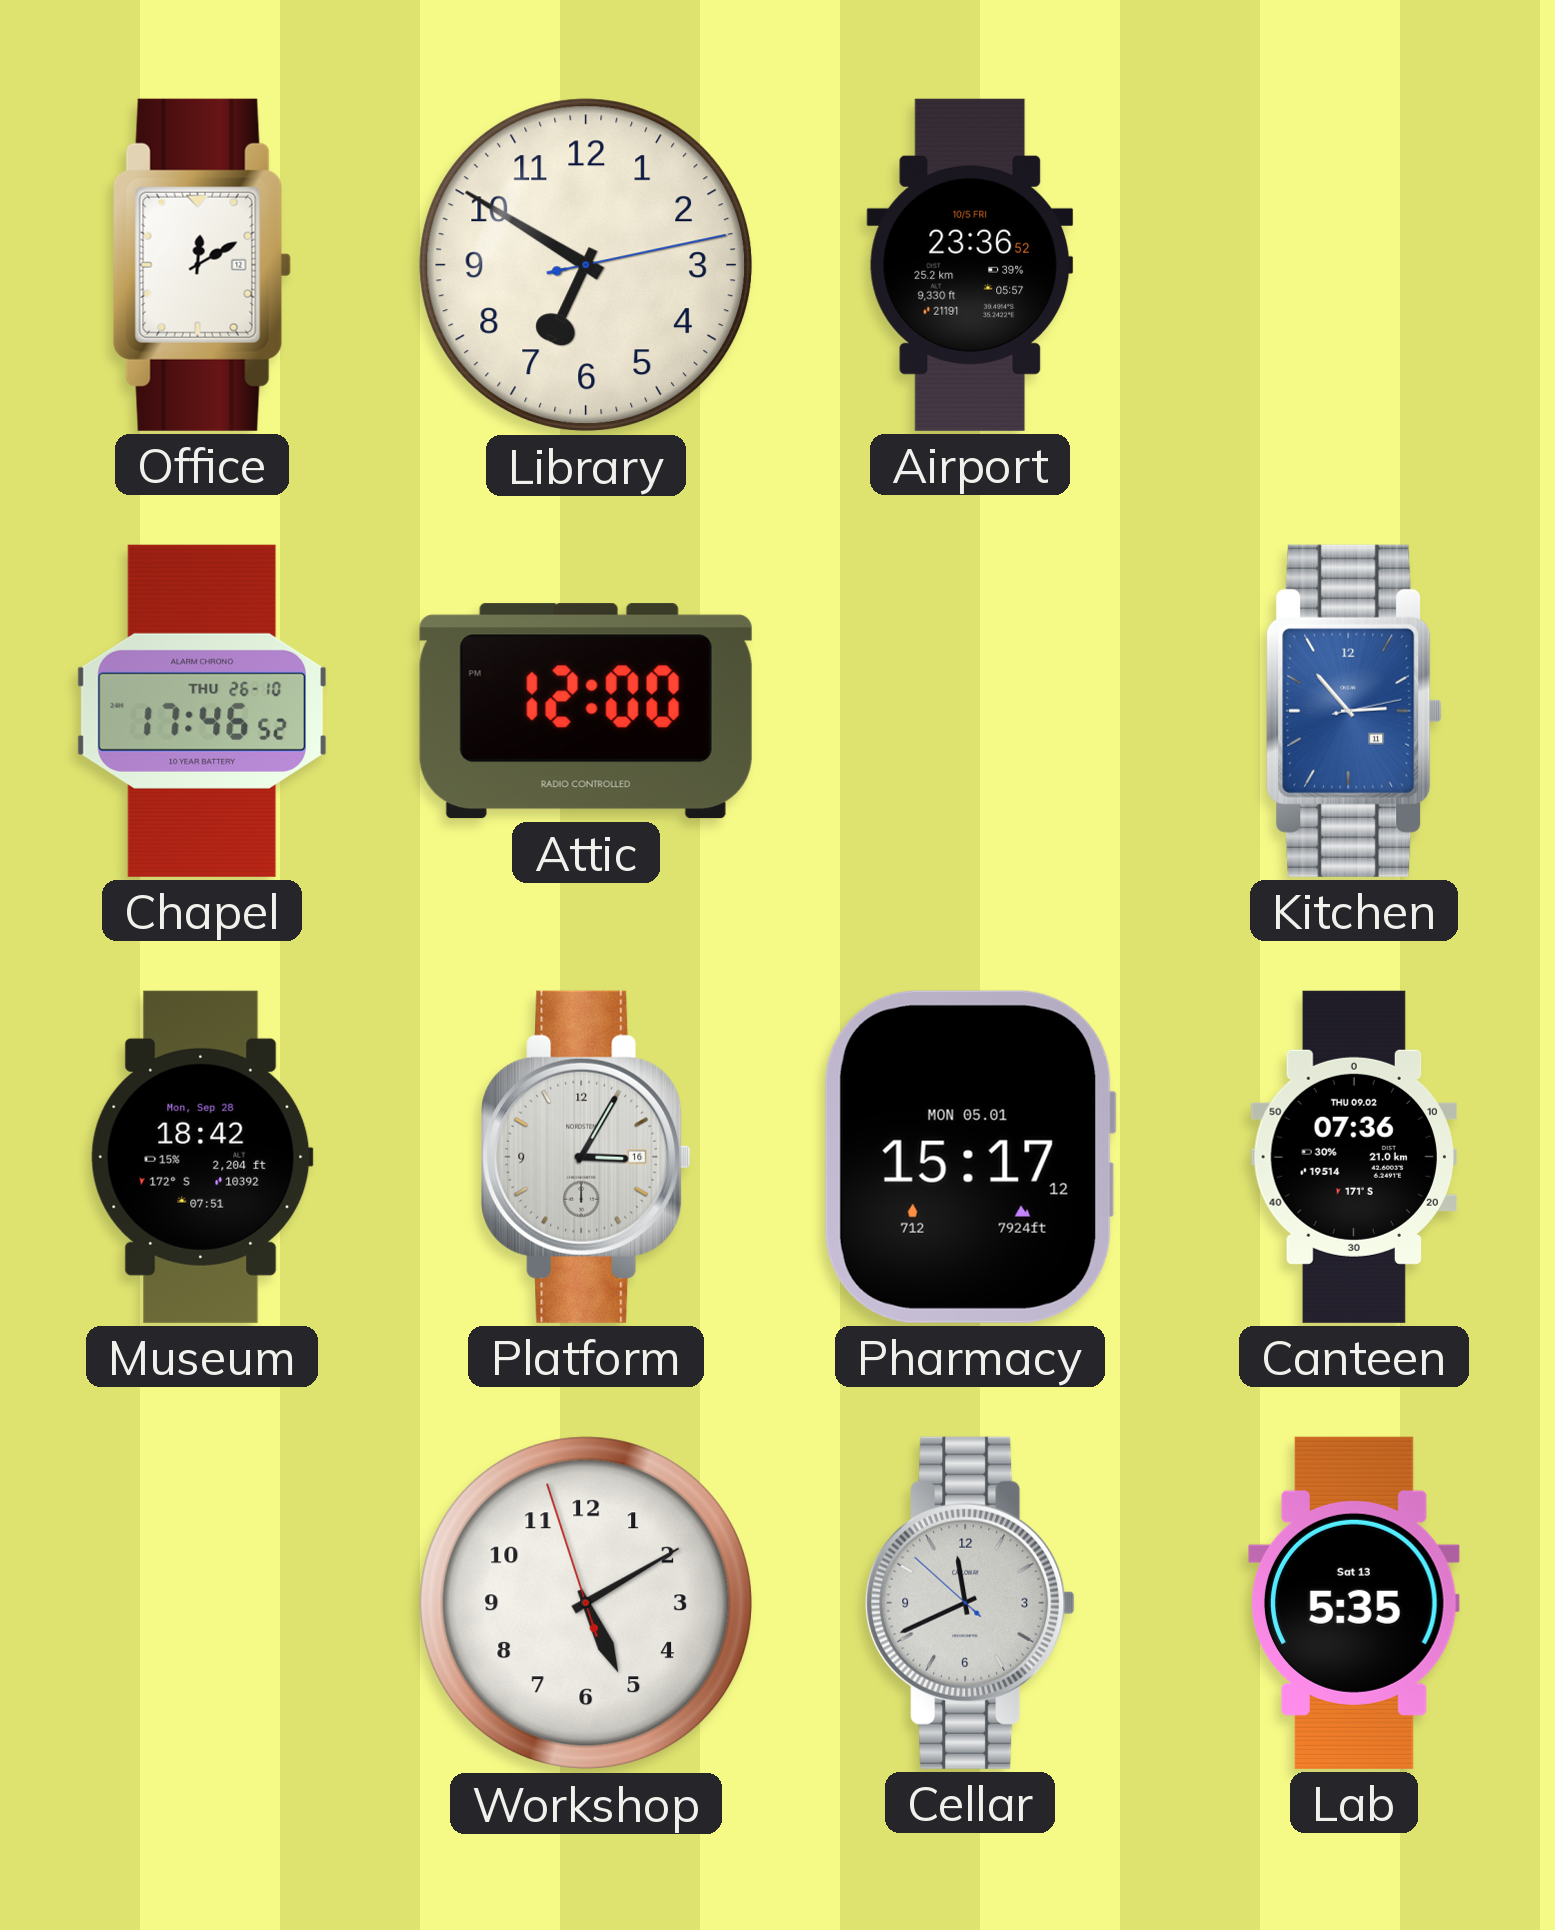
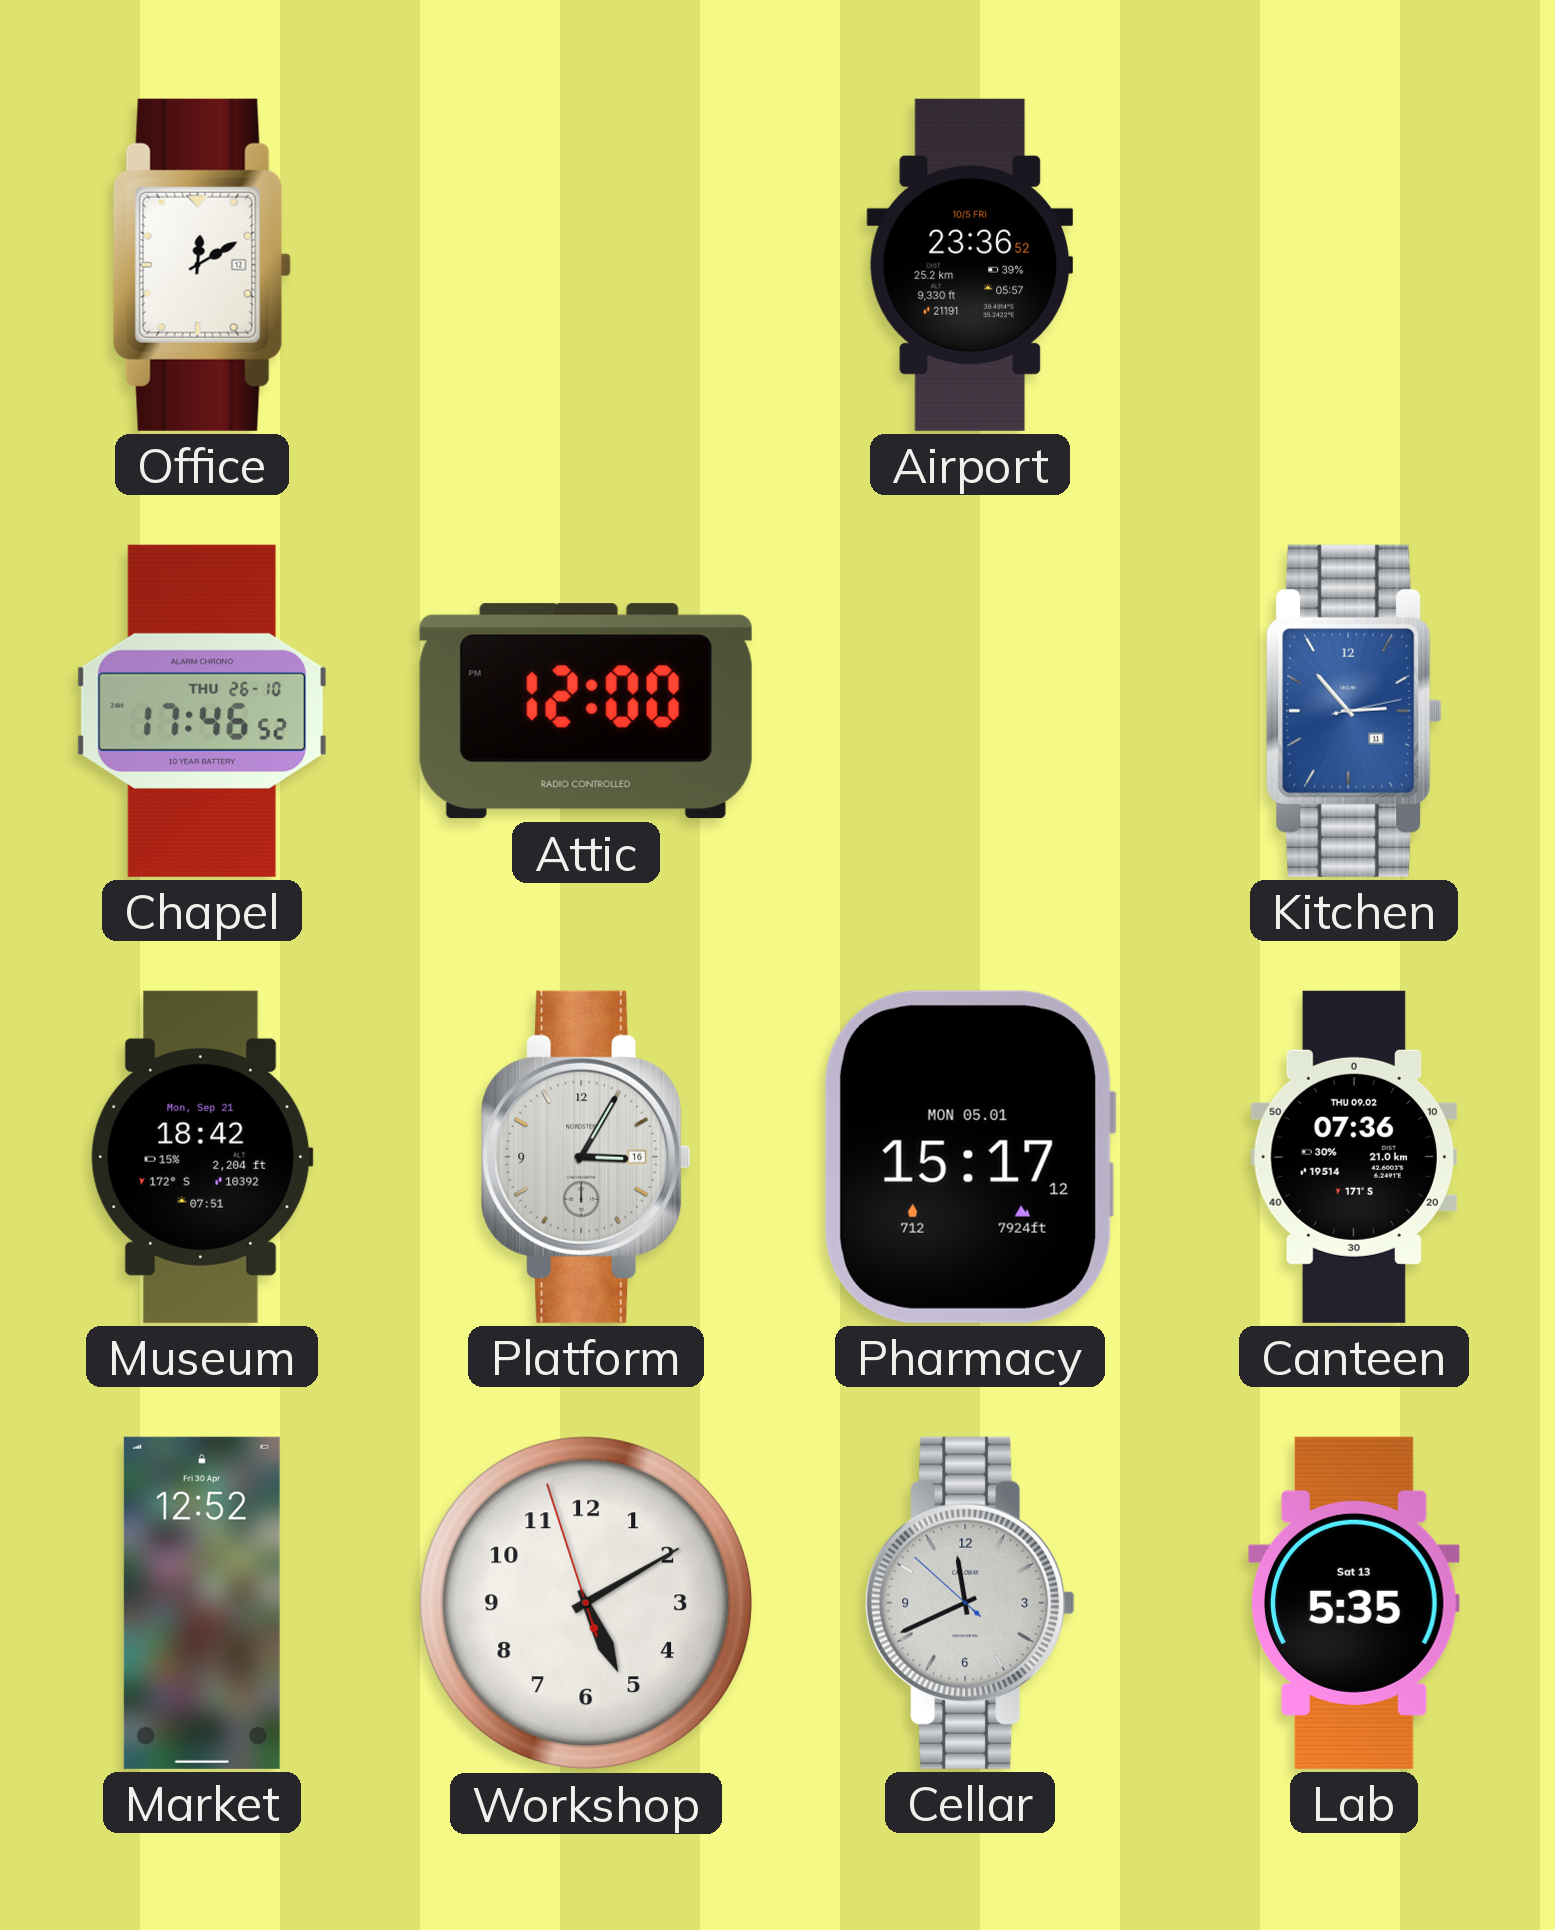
Library: 6:50 -> none
Museum date: Mon, Sep 28 -> Mon, Sep 21
Market: none -> 12:52
